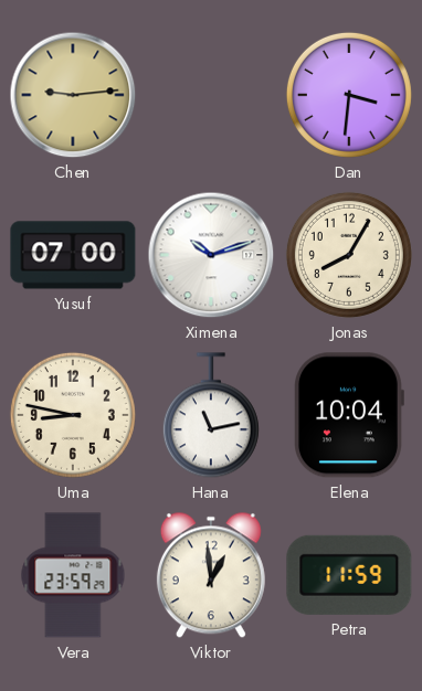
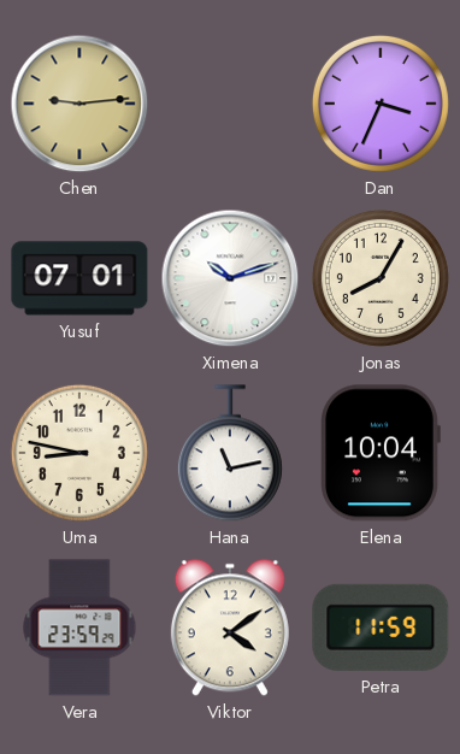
Dan: 3:31 -> 3:34
Yusuf: 07:00 -> 07:01
Viktor: 12:59 -> 4:09
